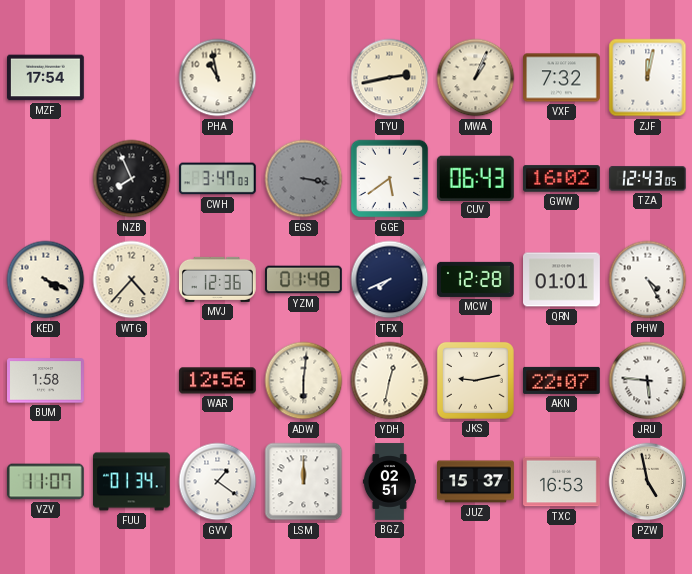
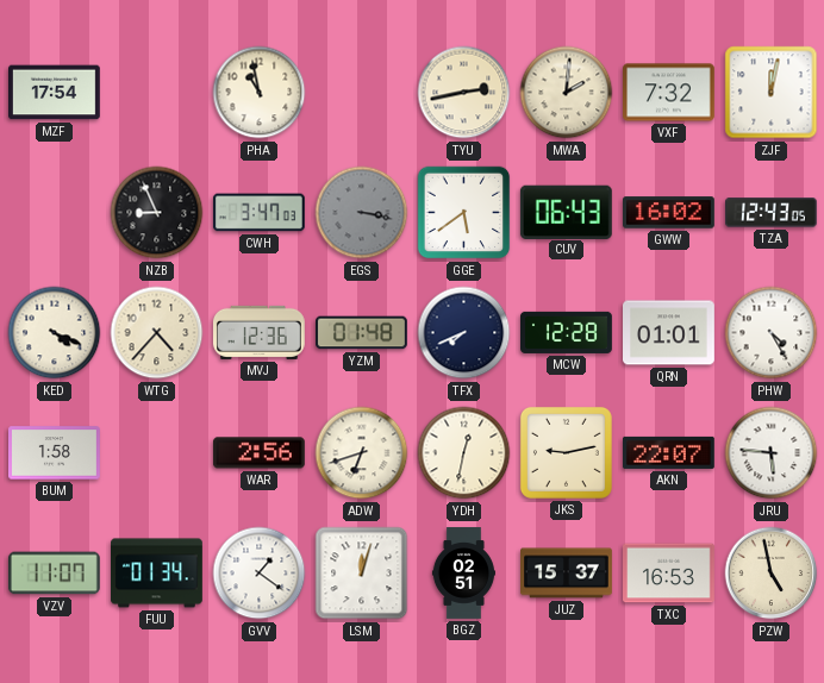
MWA: 1:04 -> 2:01
NZB: 7:56 -> 8:56
WAR: 12:56 -> 2:56
ADW: 6:01 -> 6:42
LSM: 12:00 -> 12:03
